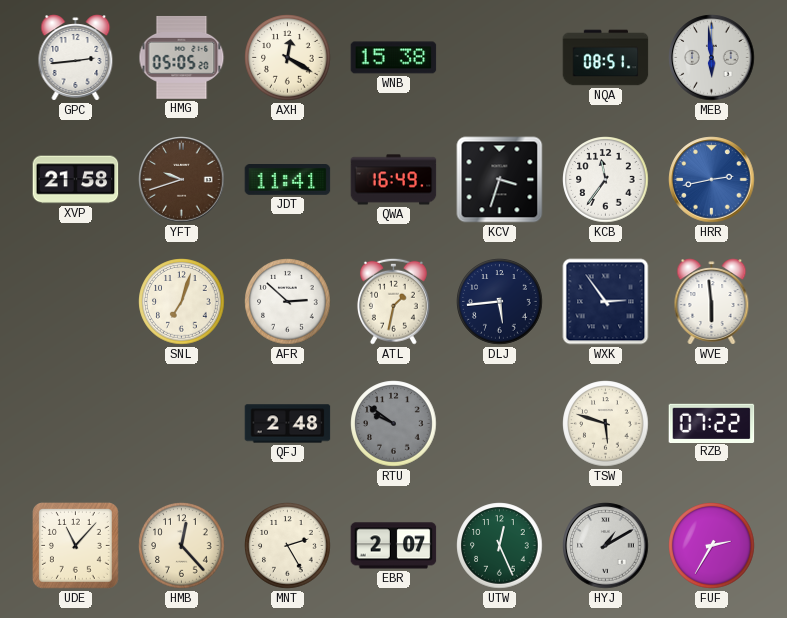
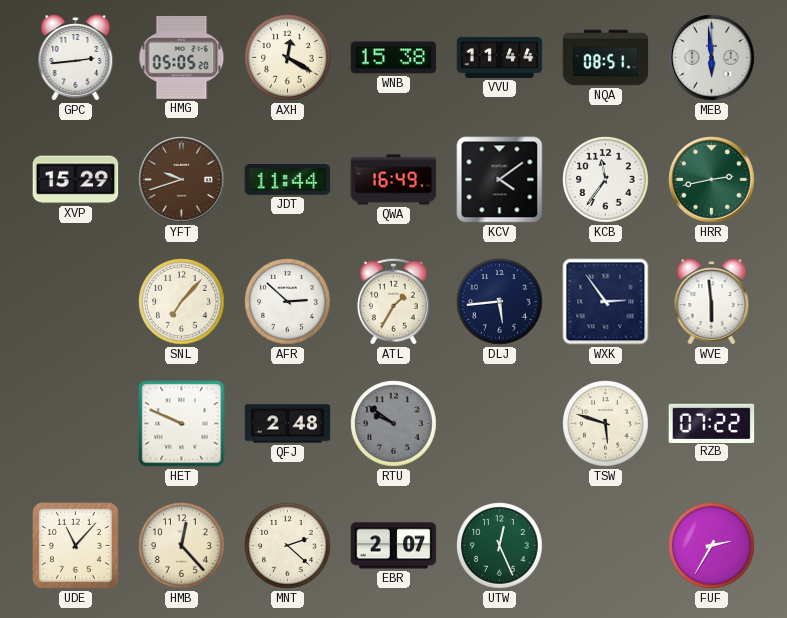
VVU: none -> 11:44
XVP: 21:58 -> 15:29
JDT: 11:41 -> 11:44
KCV: 3:33 -> 4:09
HRR dial: blue -> green
SNL: 7:03 -> 7:07
ATL: 1:32 -> 1:35
HET: none -> 9:49
MNT: 2:25 -> 2:22
HYJ: 1:10 -> none
